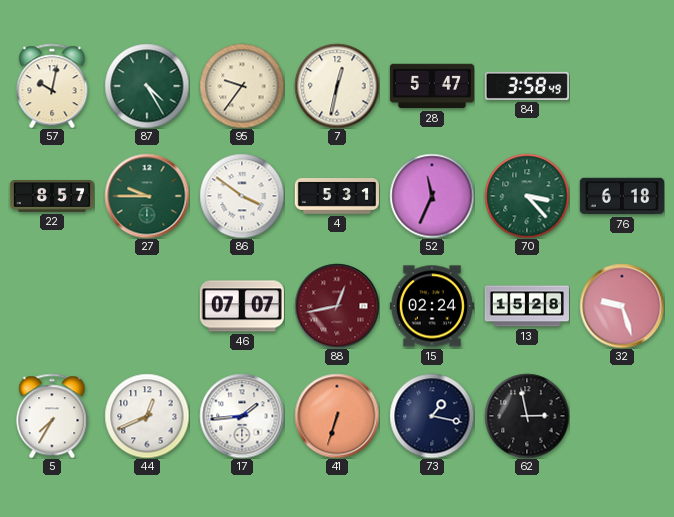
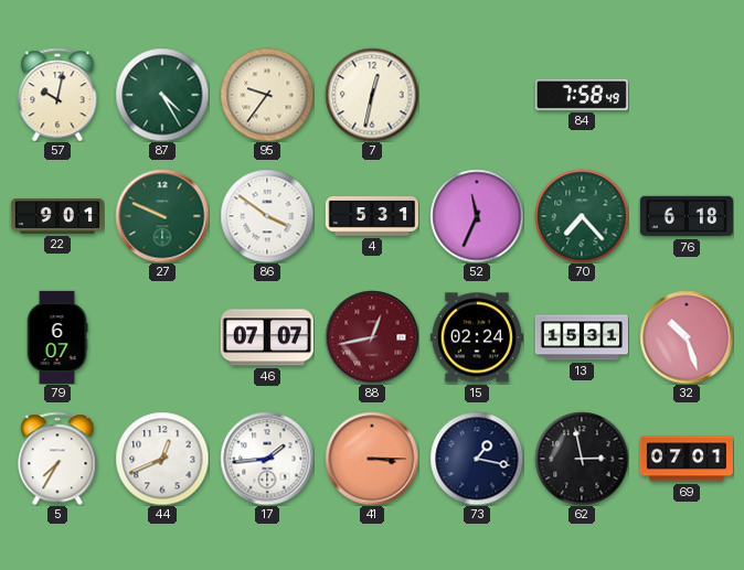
28: 5:47 -> none
84: 3:58 -> 7:58
22: 8:57 -> 9:01
27: 9:45 -> 9:49
70: 3:23 -> 7:23
79: none -> 6:07
13: 15:28 -> 15:31
32: 9:27 -> 10:27
41: 6:33 -> 3:15
69: none -> 07:01
